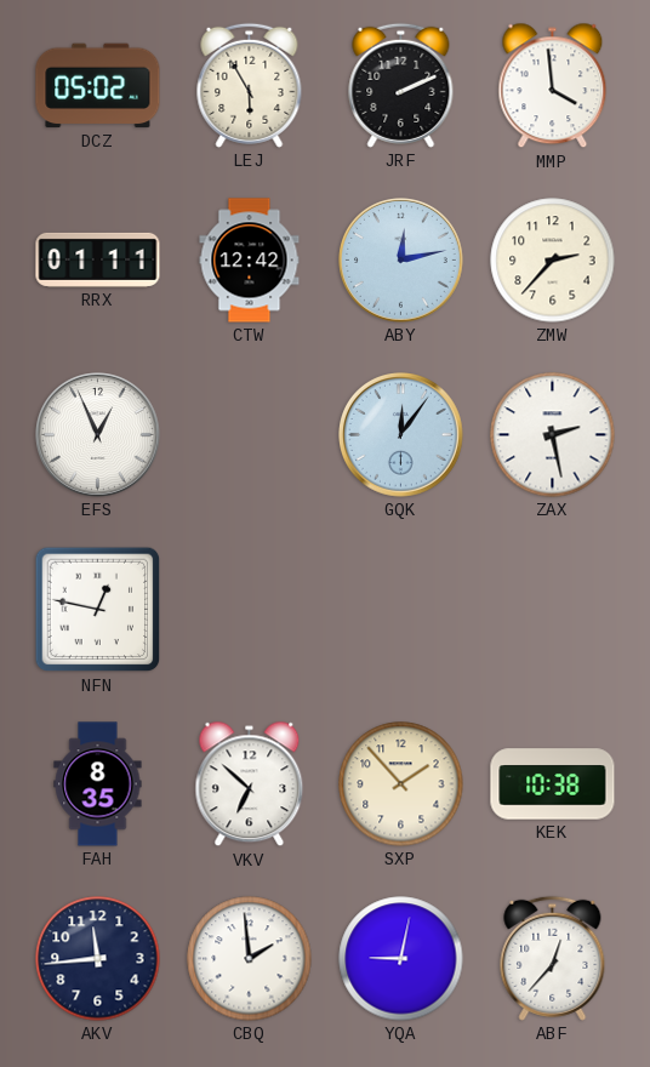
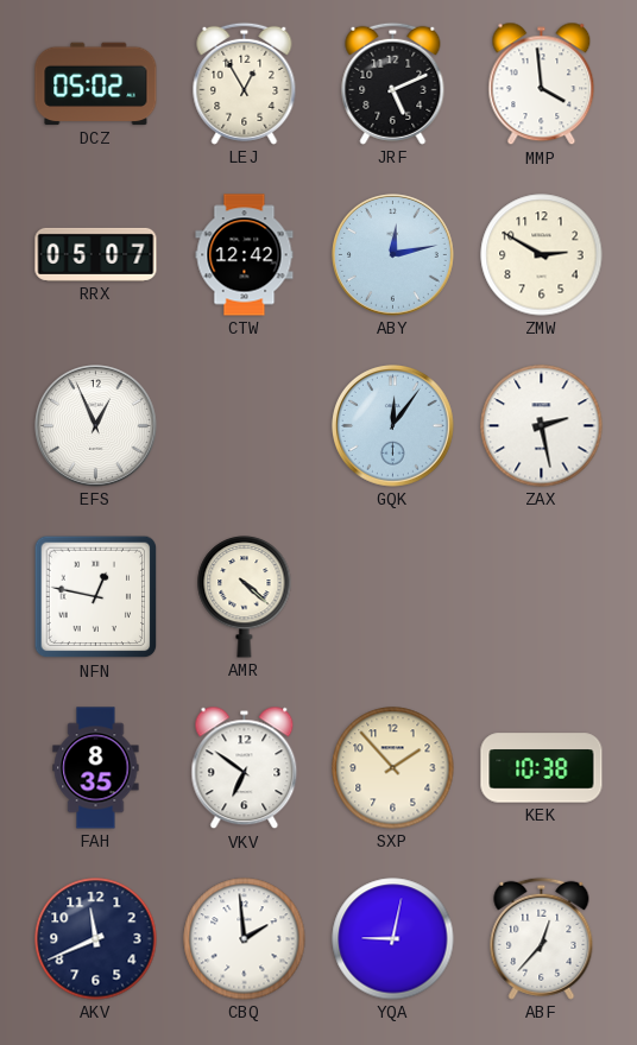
LEJ: 5:55 -> 12:55
JRF: 2:11 -> 5:11
RRX: 01:11 -> 05:07
ZMW: 2:37 -> 2:50
AMR: none -> 4:22
VKV: 6:52 -> 6:51
AKV: 11:44 -> 11:41
